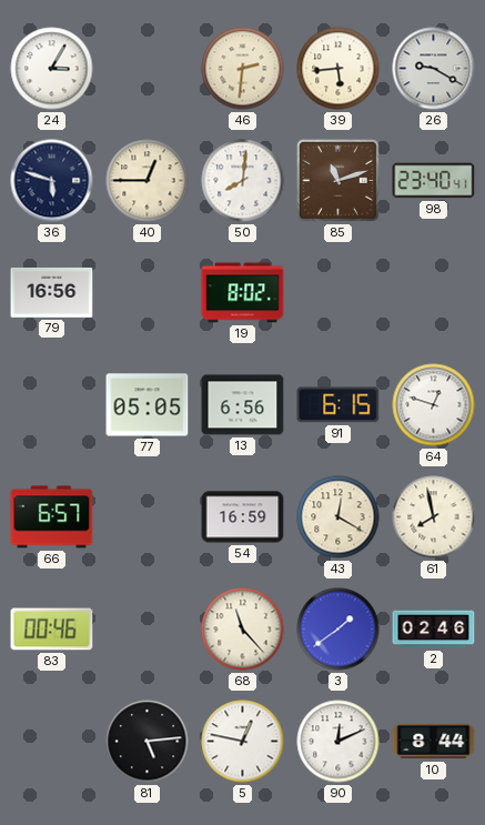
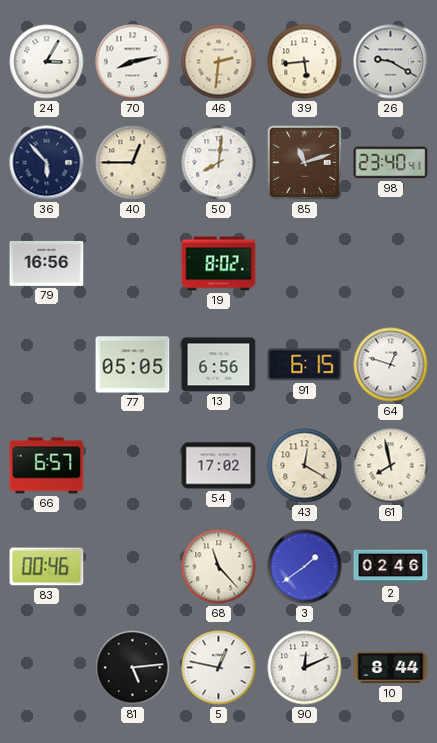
70: none -> 8:13
36: 5:48 -> 5:53
54: 16:59 -> 17:02
